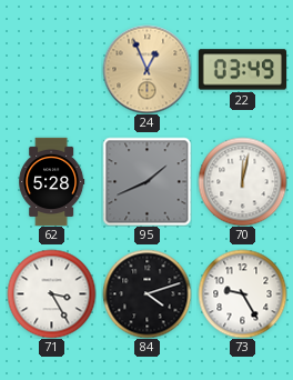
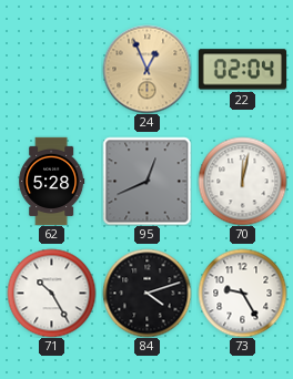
22: 03:49 -> 02:04
95: 1:41 -> 12:41
71: 3:25 -> 10:25
